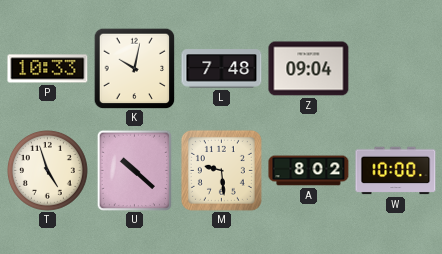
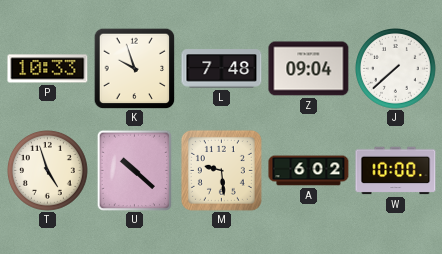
K: 10:02 -> 9:57
J: none -> 7:38
A: 8:02 -> 6:02
